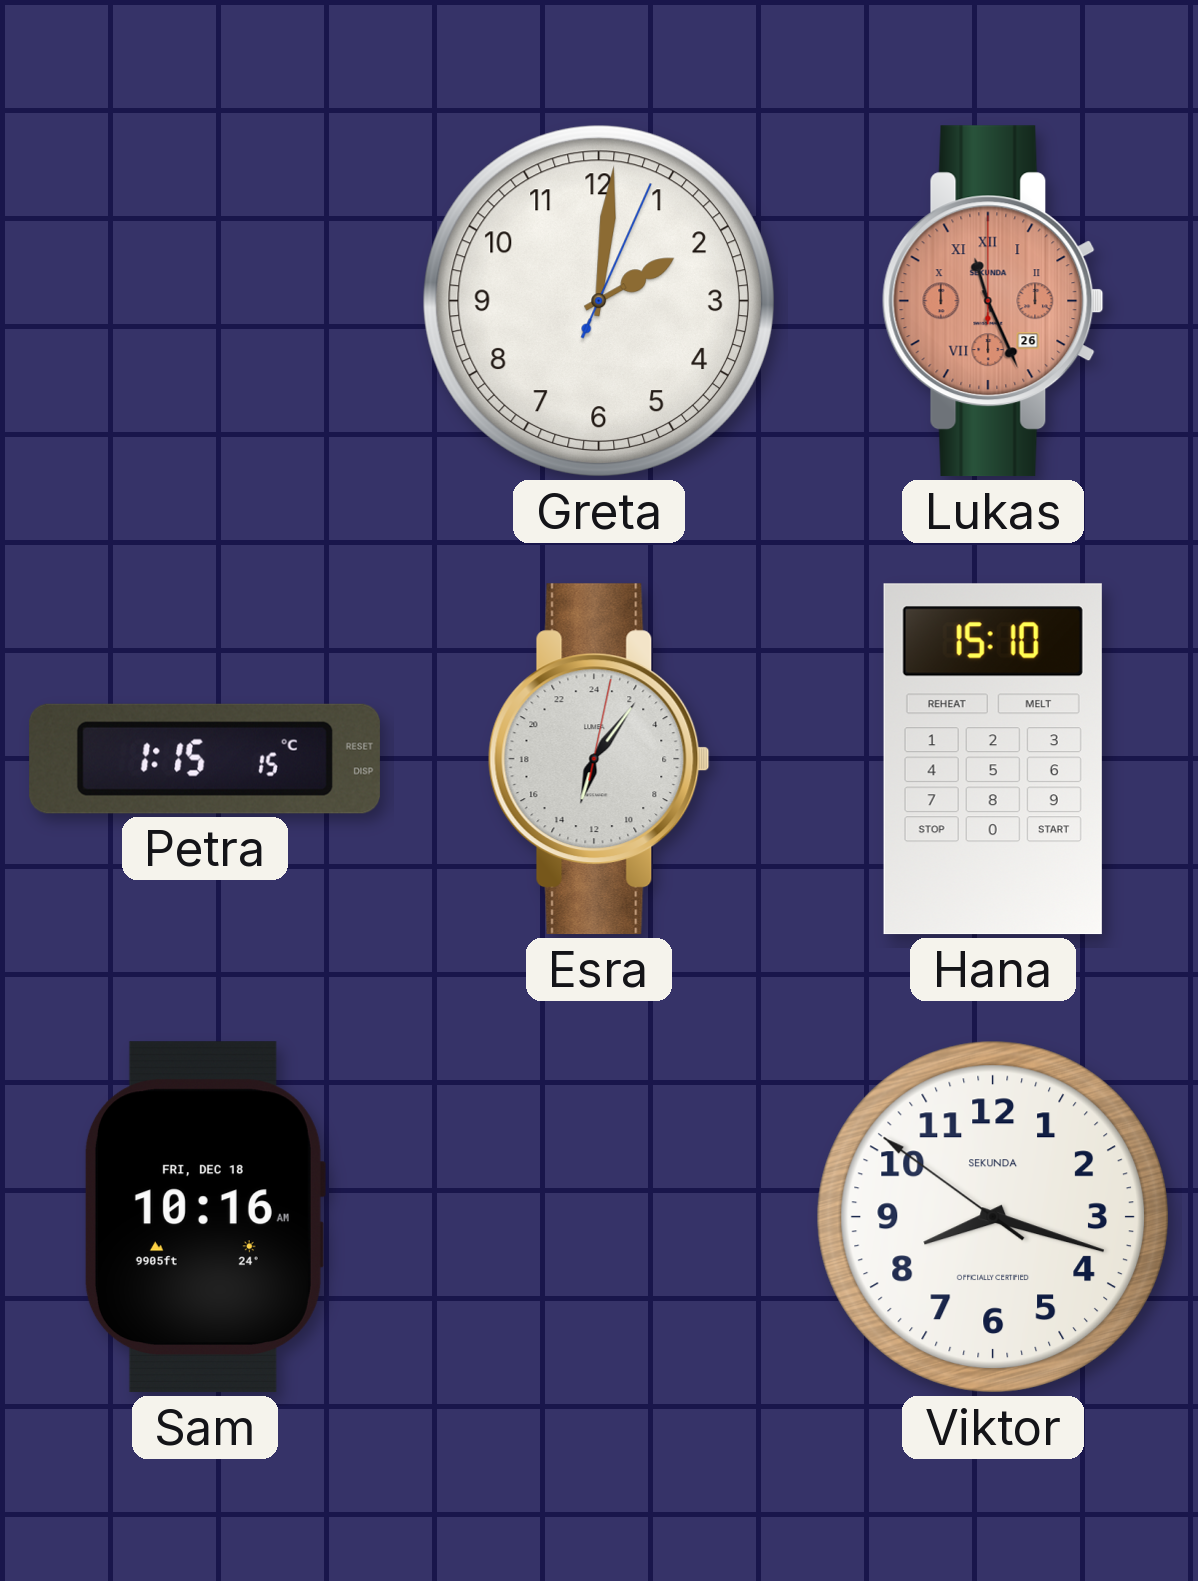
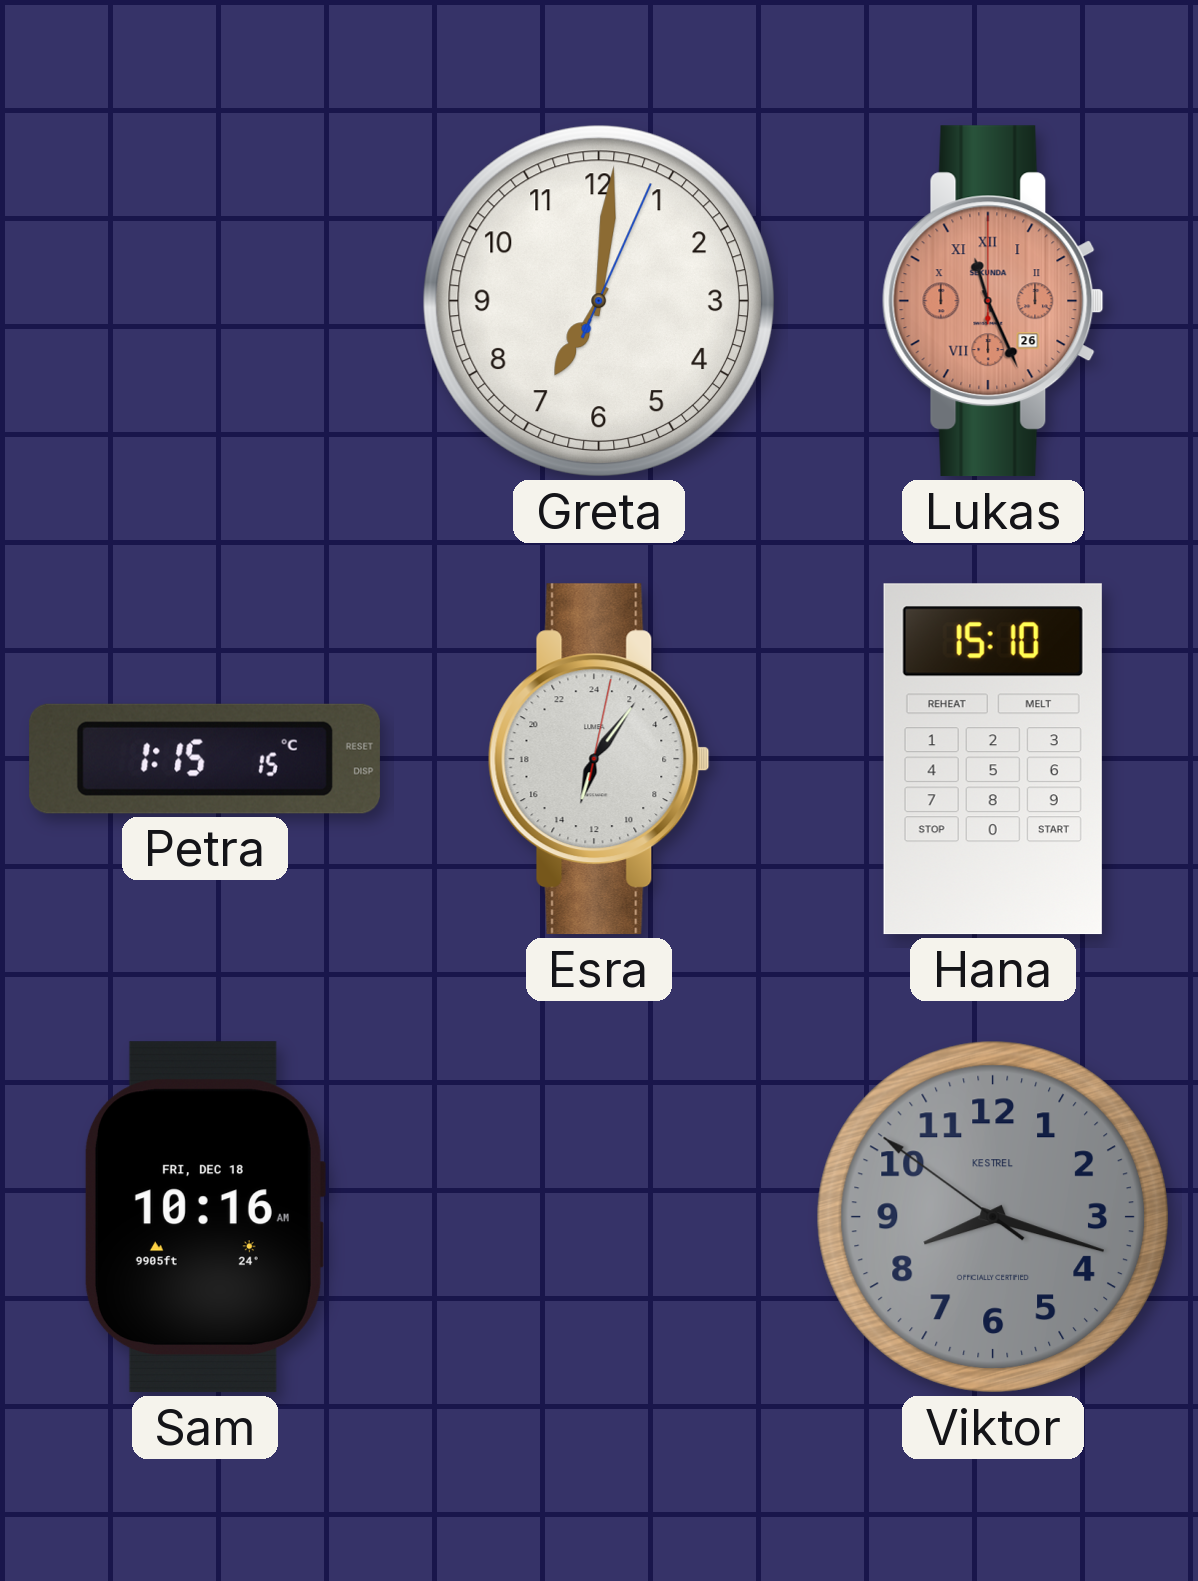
Greta: 2:01 -> 7:01
Viktor dial: white -> grey
Viktor brand: SEKUNDA -> KESTREL
